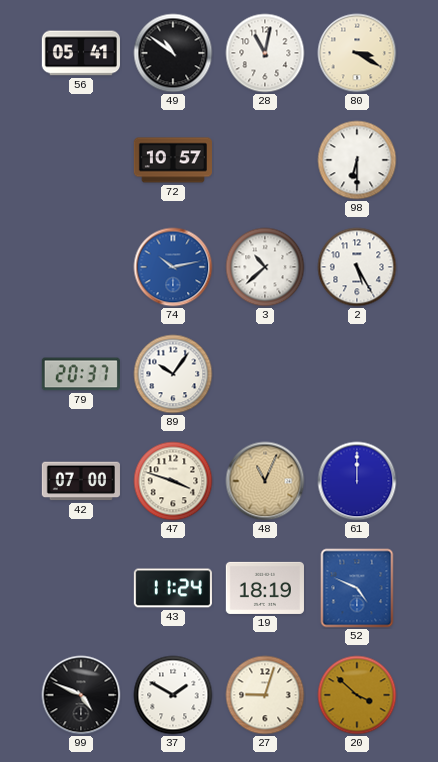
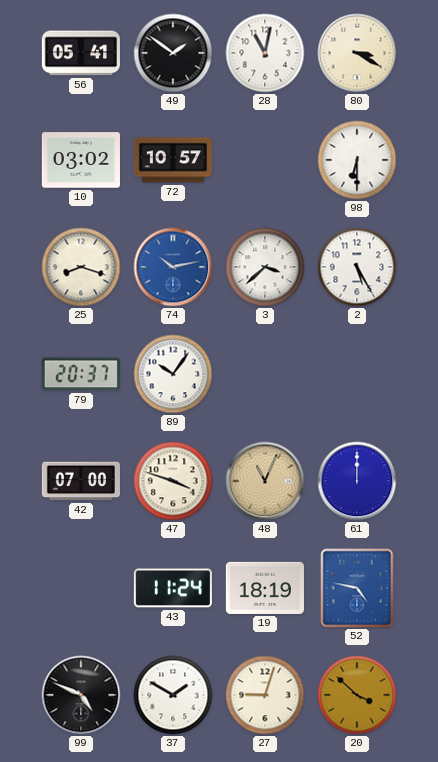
49: 10:51 -> 1:51
10: none -> 03:02
25: none -> 8:18
3: 10:38 -> 3:38
52: 4:49 -> 4:47
